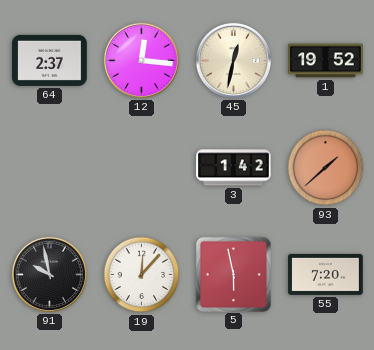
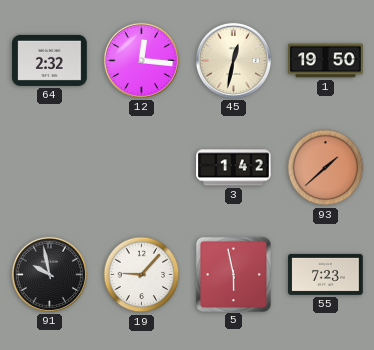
64: 2:37 -> 2:32
1: 19:52 -> 19:50
19: 12:07 -> 9:07
55: 7:20 -> 7:23
